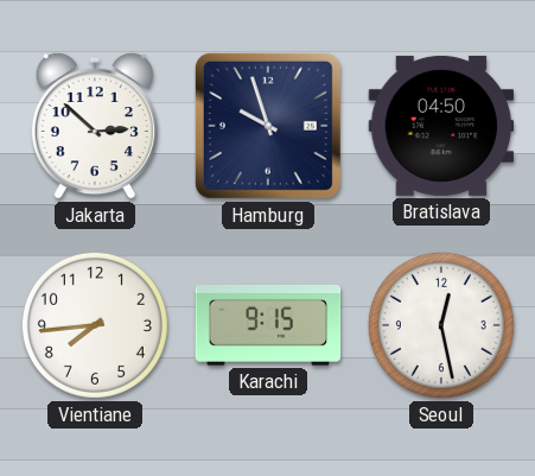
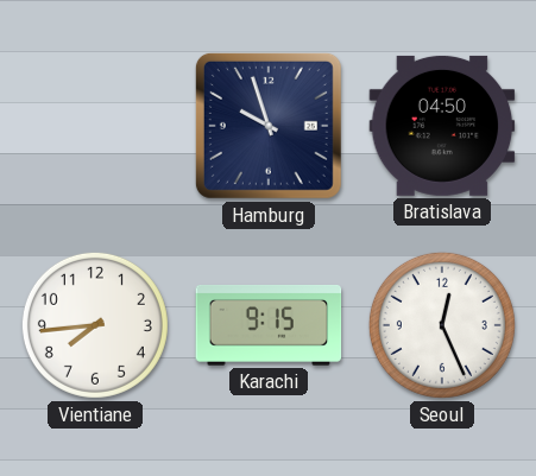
Jakarta: 2:52 -> none
Seoul: 12:28 -> 12:26
